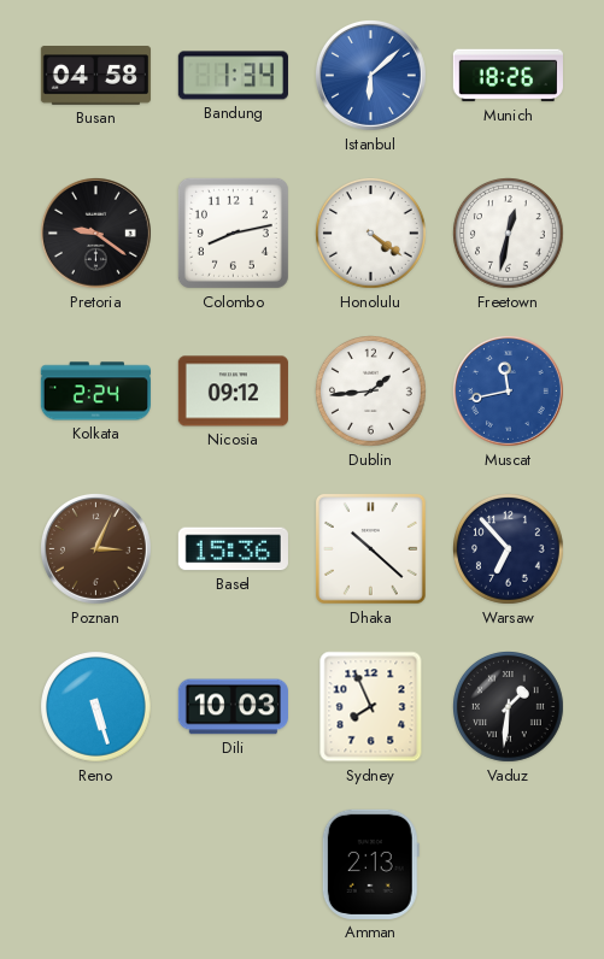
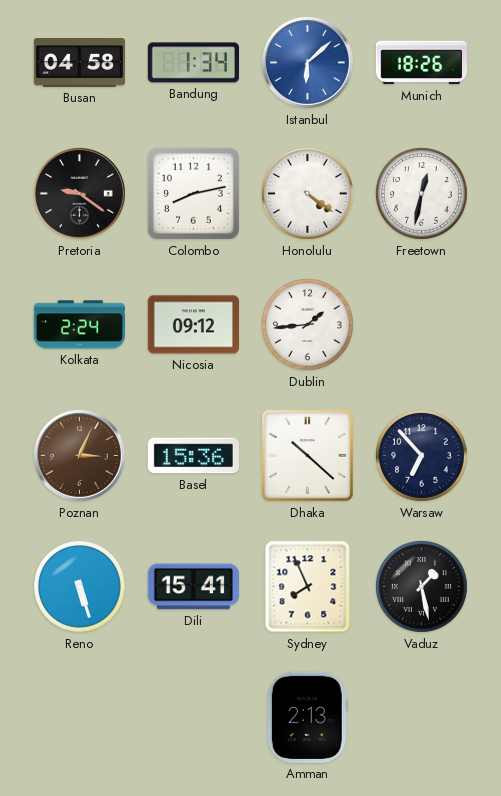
Muscat: 11:43 -> none
Dili: 10:03 -> 15:41
Vaduz: 1:31 -> 1:28
